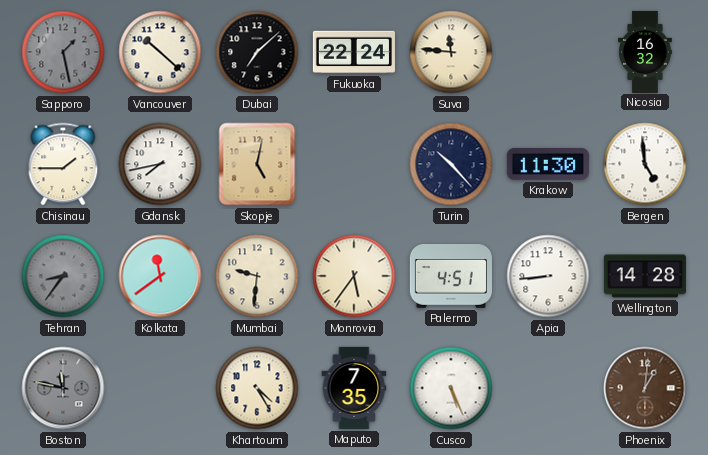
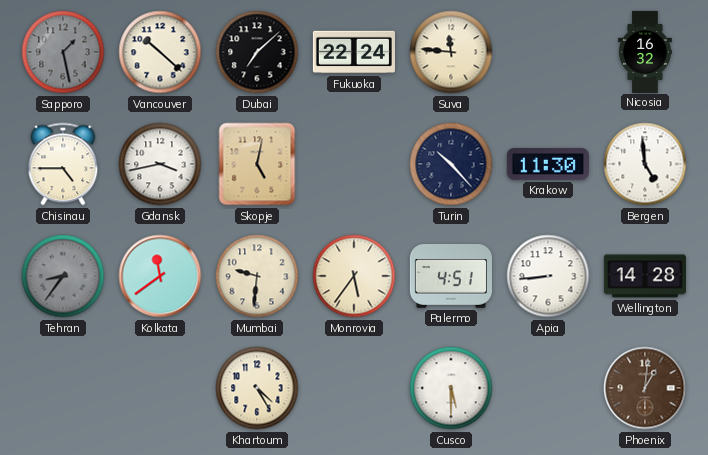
Chisinau: 1:45 -> 4:45
Gdansk: 7:43 -> 3:43
Boston: 11:47 -> none
Maputo: 7:35 -> none
Cusco: 5:26 -> 5:30
